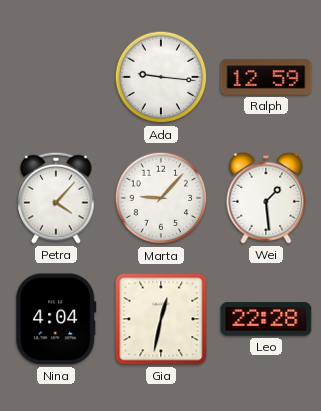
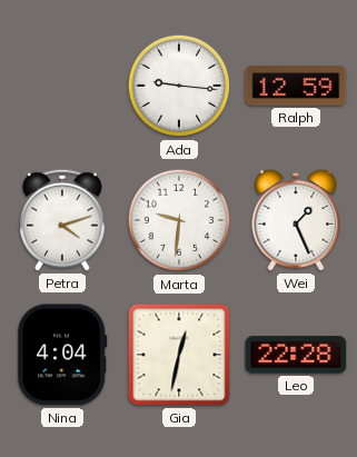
Petra: 4:07 -> 4:12
Marta: 9:07 -> 9:31
Wei: 1:29 -> 1:26
